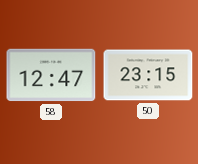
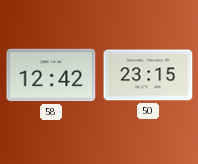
58: 12:47 -> 12:42
